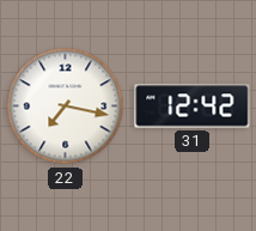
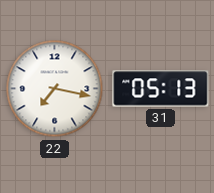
31: 12:42 -> 05:13
